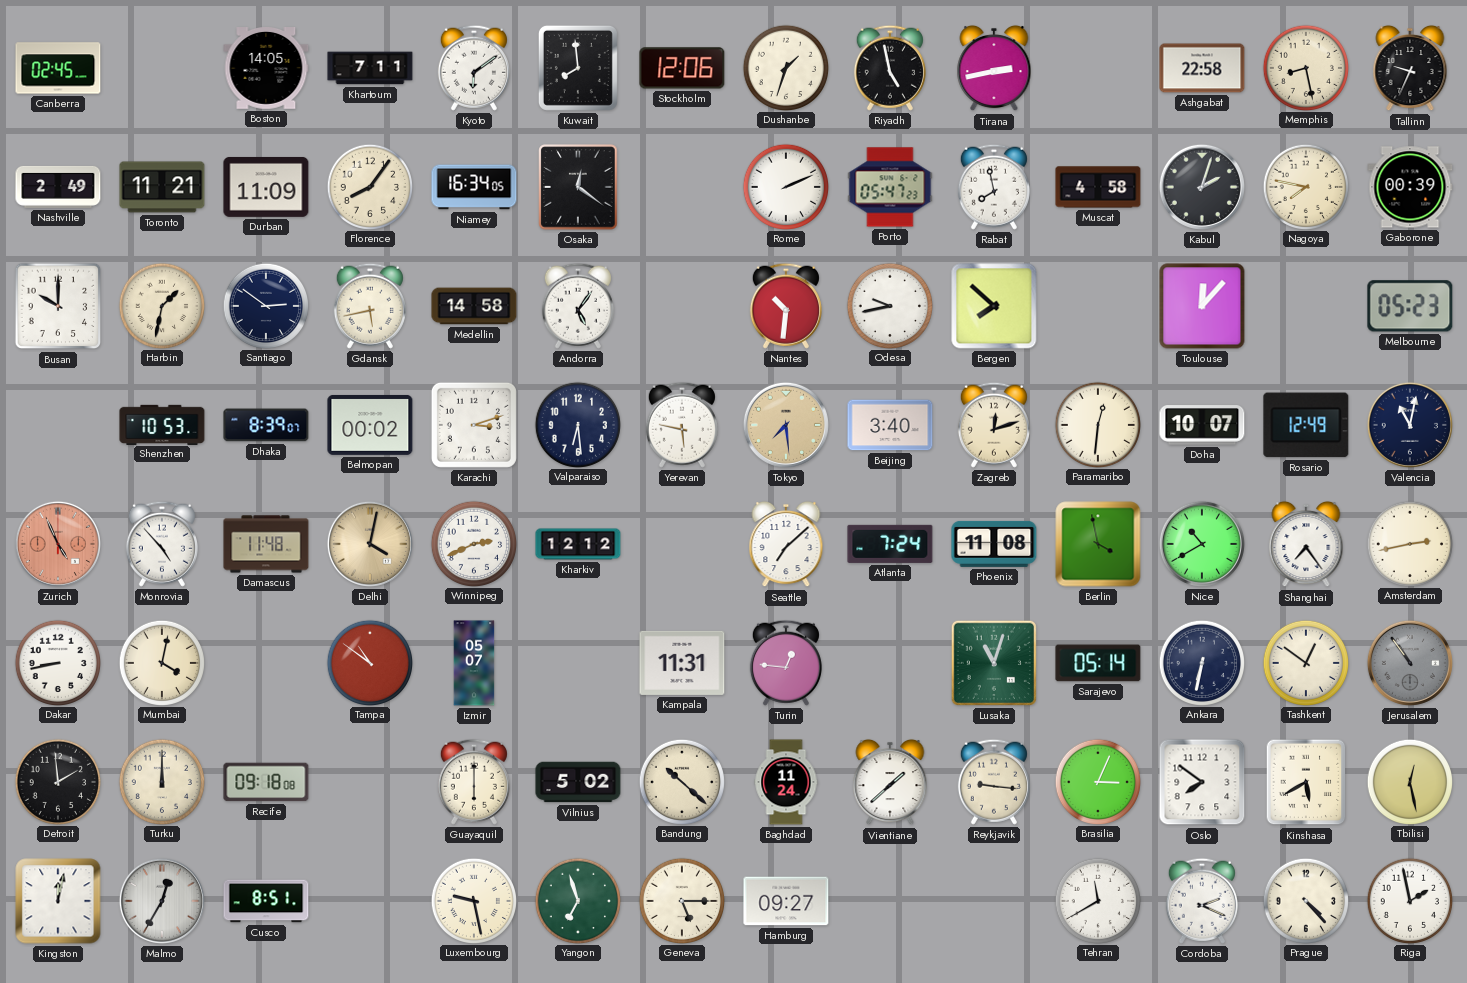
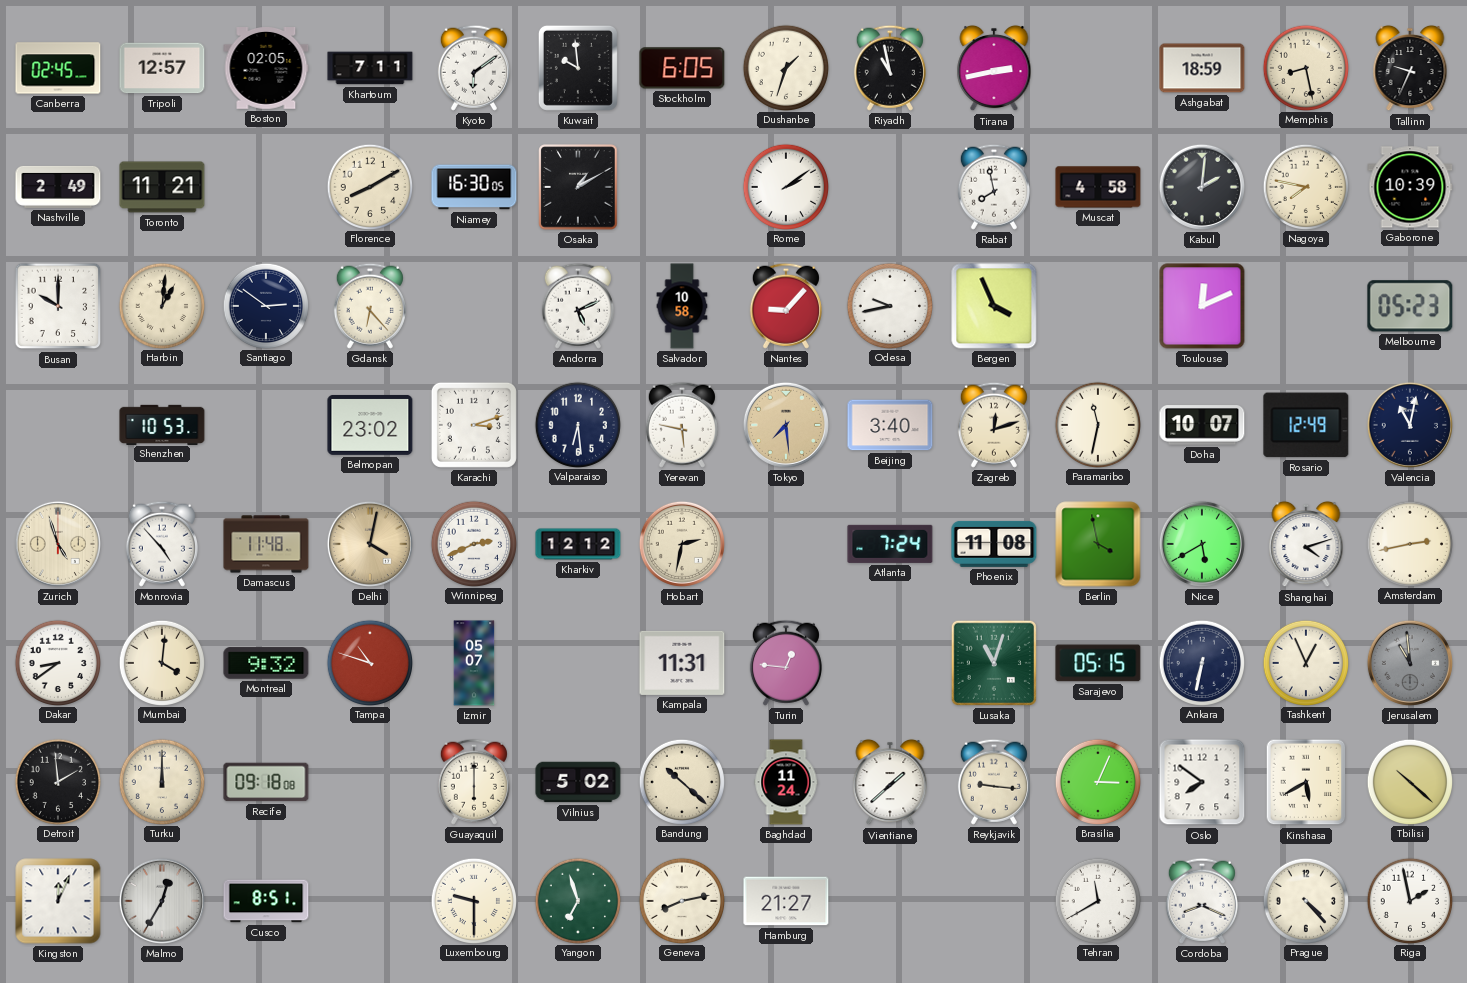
Tripoli: none -> 12:57
Boston: 14:05 -> 02:05
Kuwait: 7:59 -> 9:59
Stockholm: 12:06 -> 6:05
Riyadh: 4:58 -> 10:58
Ashgabat: 22:58 -> 18:59
Durban: 11:09 -> none
Florence: 8:06 -> 8:10
Niamey: 16:34 -> 16:30
Osaka: 12:21 -> 1:10
Rome: 2:11 -> 2:09
Porto: 05:47 -> none
Kabul: 2:03 -> 2:01
Gaborone: 00:39 -> 10:39
Harbin: 1:32 -> 1:01
Gdansk: 5:43 -> 6:23
Medellin: 14:58 -> none
Andorra: 5:06 -> 5:11
Salvador: none -> 10:58
Nantes: 10:31 -> 9:07
Bergen: 7:52 -> 3:56
Toulouse: 12:07 -> 12:11
Dhaka: 8:39 -> none
Belmopan: 00:02 -> 23:02
Paramaribo: 12:31 -> 11:32
Zurich: 4:56 -> 4:57
Zurich dial: salmon -> cream
Hobart: none -> 2:32
Seattle: 7:08 -> none
Nice: 10:40 -> 5:40
Shanghai: 7:24 -> 4:12
Dakar: 8:43 -> 8:39
Mumbai: 4:02 -> 4:01
Montreal: none -> 9:32
Tampa: 10:51 -> 10:48
Sarajevo: 05:14 -> 05:15
Tashkent: 12:51 -> 12:56
Jerusalem: 10:54 -> 10:59
Tbilisi: 12:28 -> 10:22
Kingston: 12:02 -> 12:04
Luxembourg: 9:28 -> 9:30
Geneva: 5:15 -> 8:13
Hamburg: 09:27 -> 21:27
Cordoba: 2:19 -> 8:19
